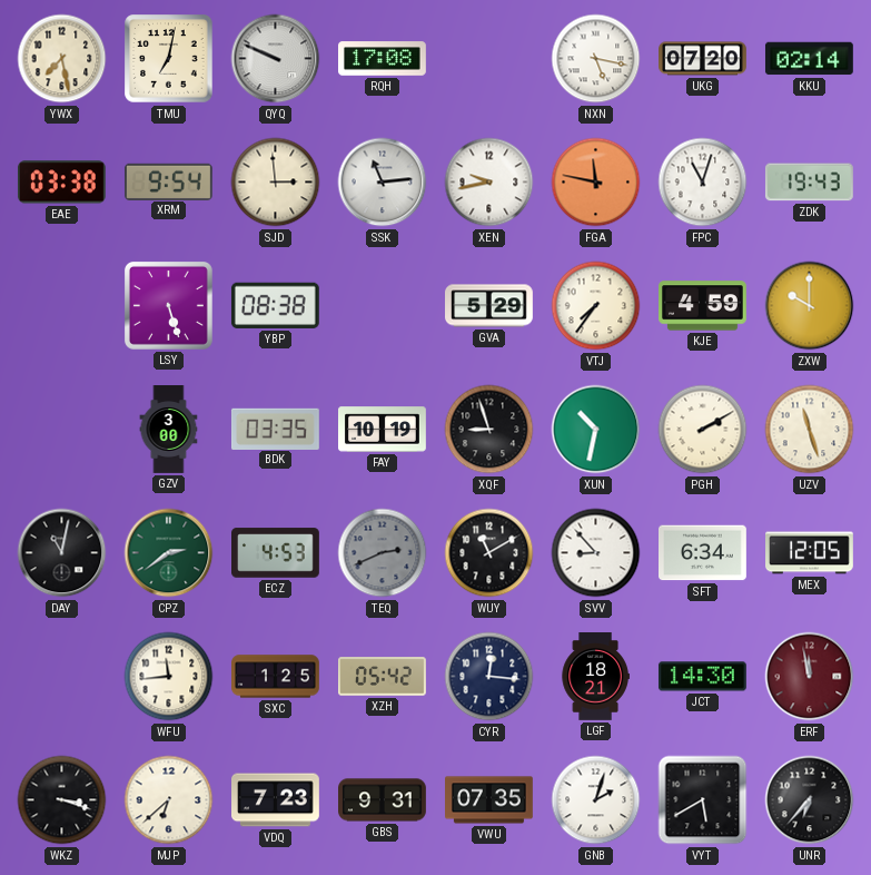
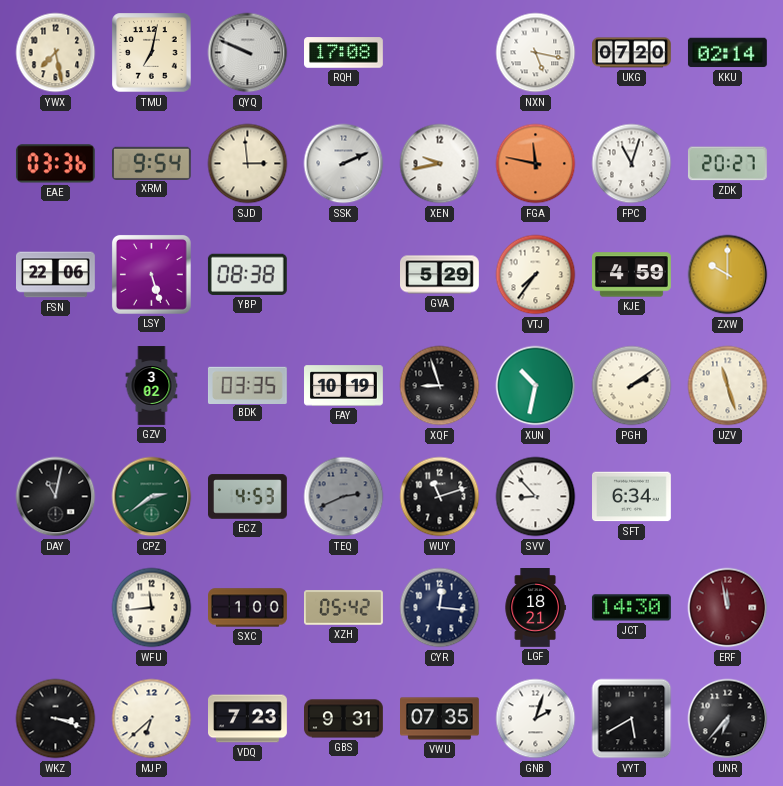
EAE: 03:38 -> 03:36
SSK: 11:14 -> 2:11
ZDK: 19:43 -> 20:27
FSN: none -> 22:06
GZV: 3:00 -> 3:02
PGH: 2:10 -> 2:09
WUY: 11:10 -> 11:12
MEX: 12:05 -> none
SXC: 1:25 -> 1:00
